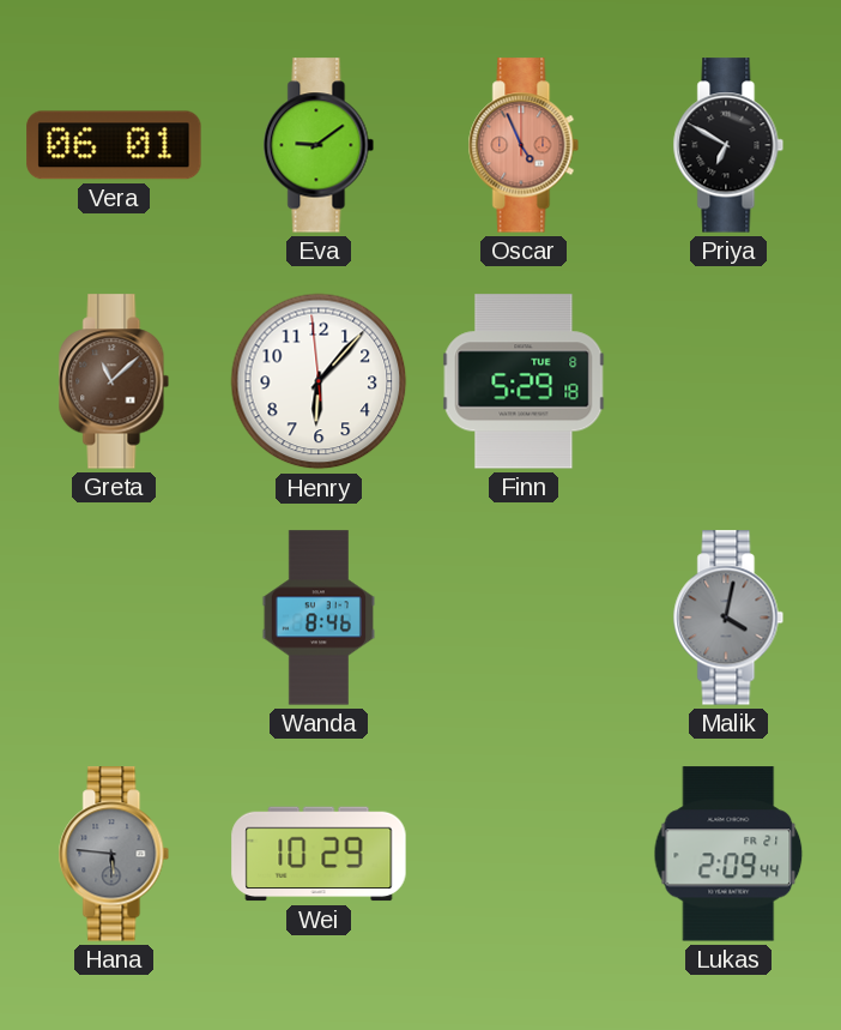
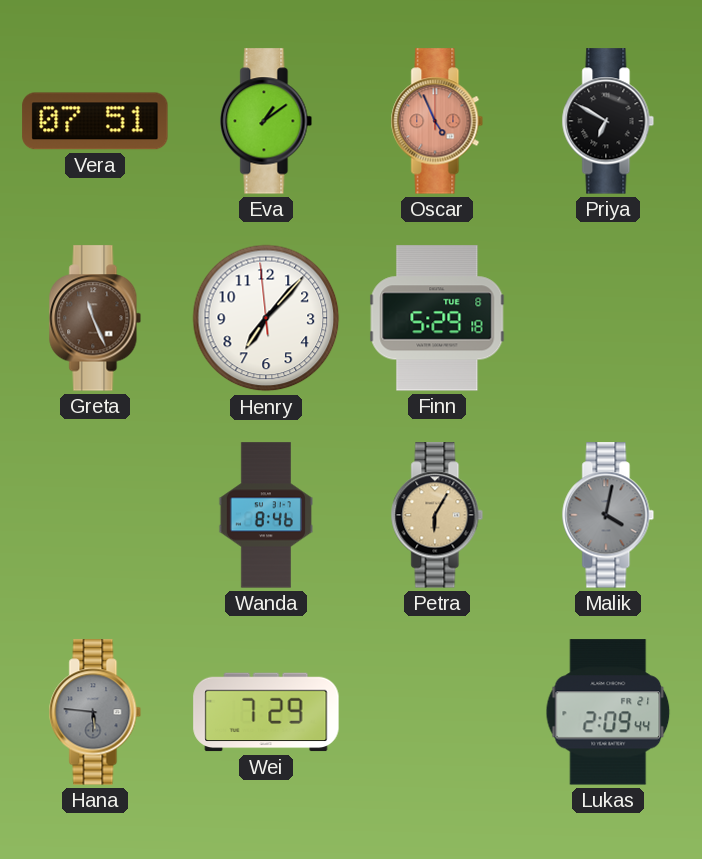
Vera: 06:01 -> 07:51
Eva: 9:09 -> 1:09
Greta: 11:08 -> 11:26
Henry: 6:06 -> 7:06
Petra: none -> 6:05
Wei: 10:29 -> 7:29
